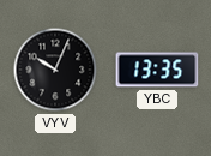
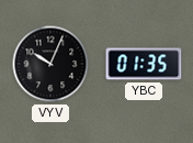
YBC: 13:35 -> 01:35
